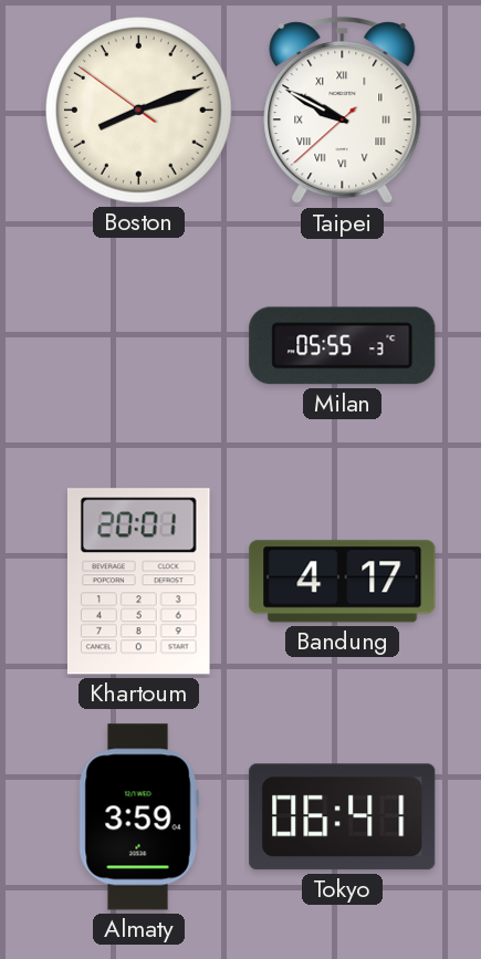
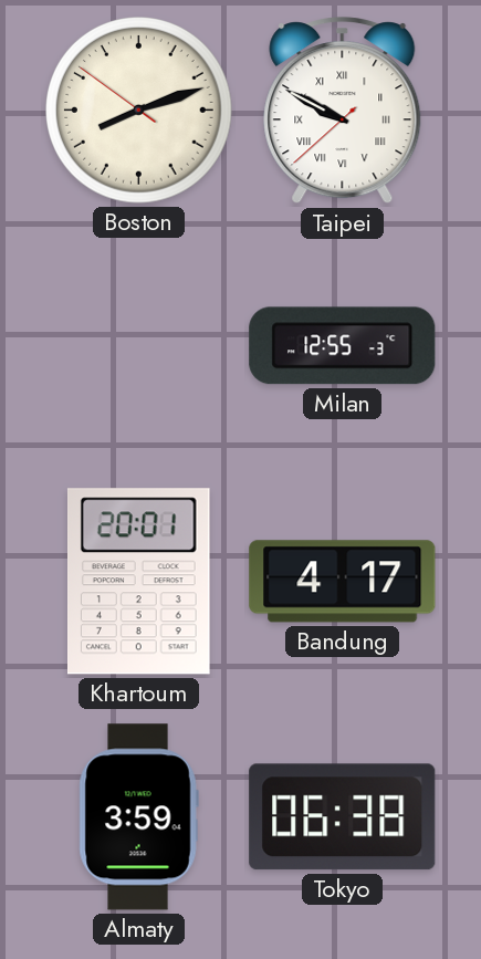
Milan: 05:55 -> 12:55
Tokyo: 06:41 -> 06:38
